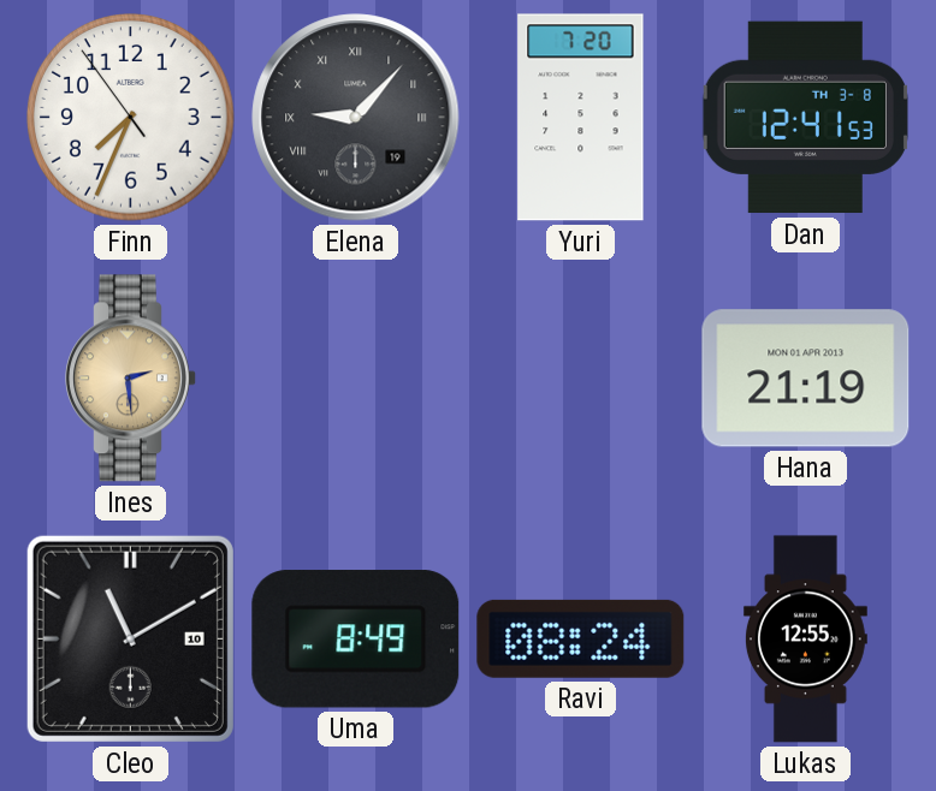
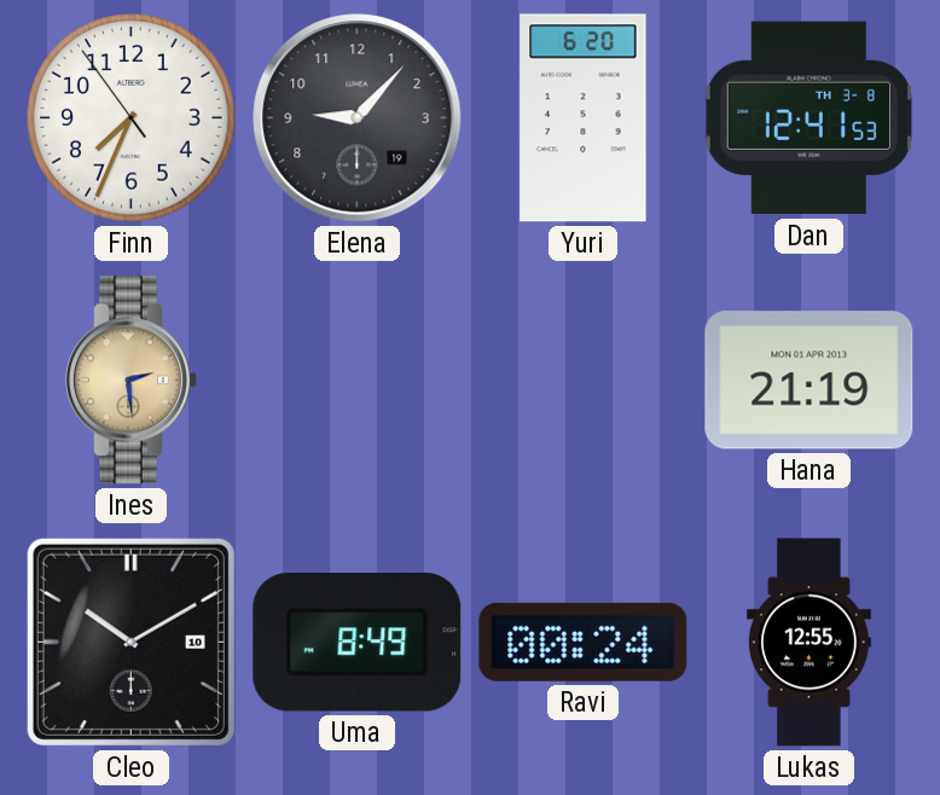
Elena numerals: Roman -> Arabic
Yuri: 7:20 -> 6:20
Cleo: 11:10 -> 10:10
Ravi: 08:24 -> 00:24
